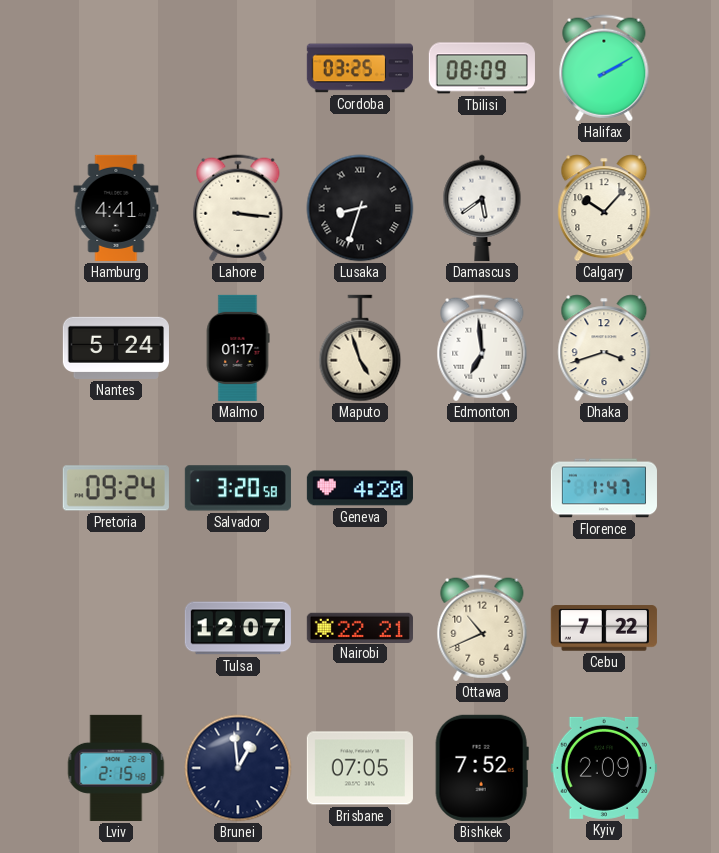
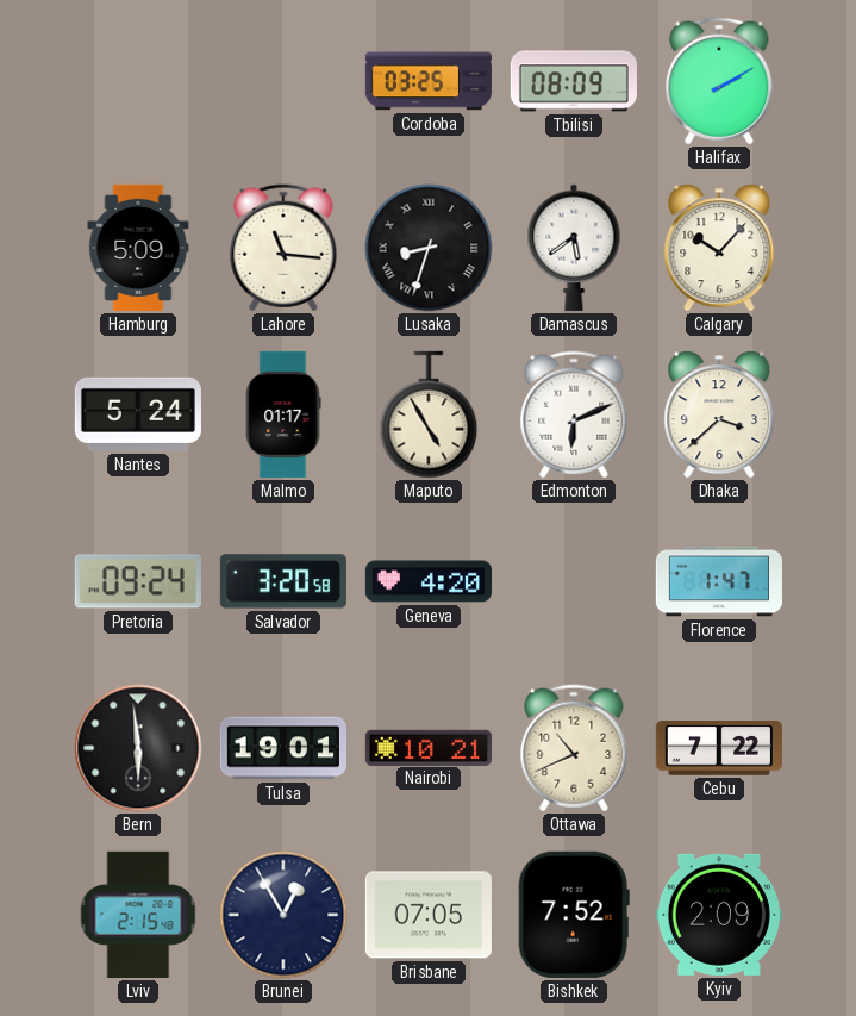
Hamburg: 4:41 -> 5:09
Lahore: 3:16 -> 11:16
Maputo: 4:57 -> 4:55
Edmonton: 6:59 -> 6:11
Dhaka: 3:42 -> 3:38
Bern: none -> 5:59
Tulsa: 12:07 -> 19:01
Nairobi: 22:21 -> 10:21
Brunei: 12:59 -> 12:55
